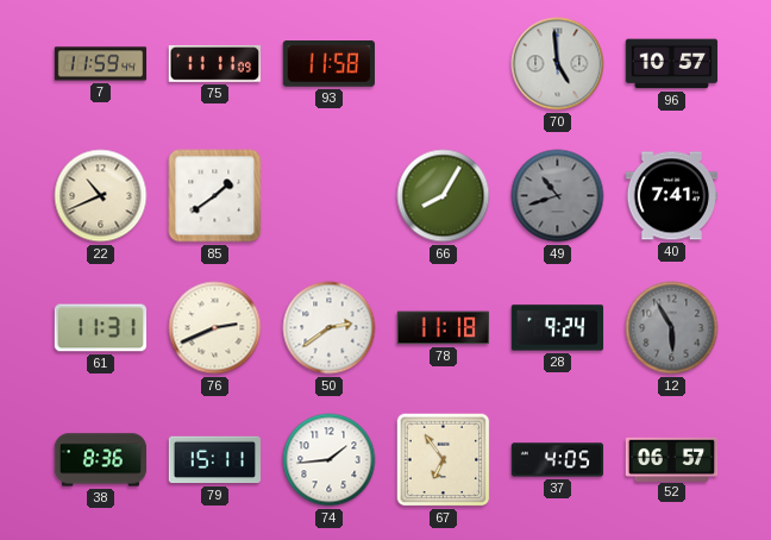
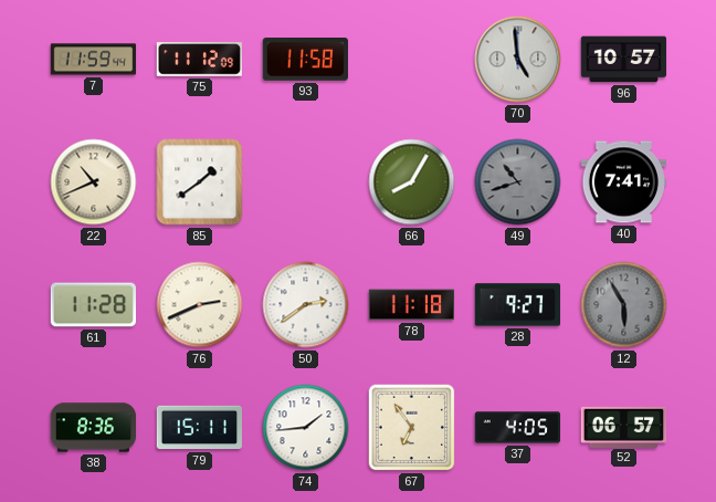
75: 11:11 -> 11:12
61: 11:31 -> 11:28
28: 9:24 -> 9:27
